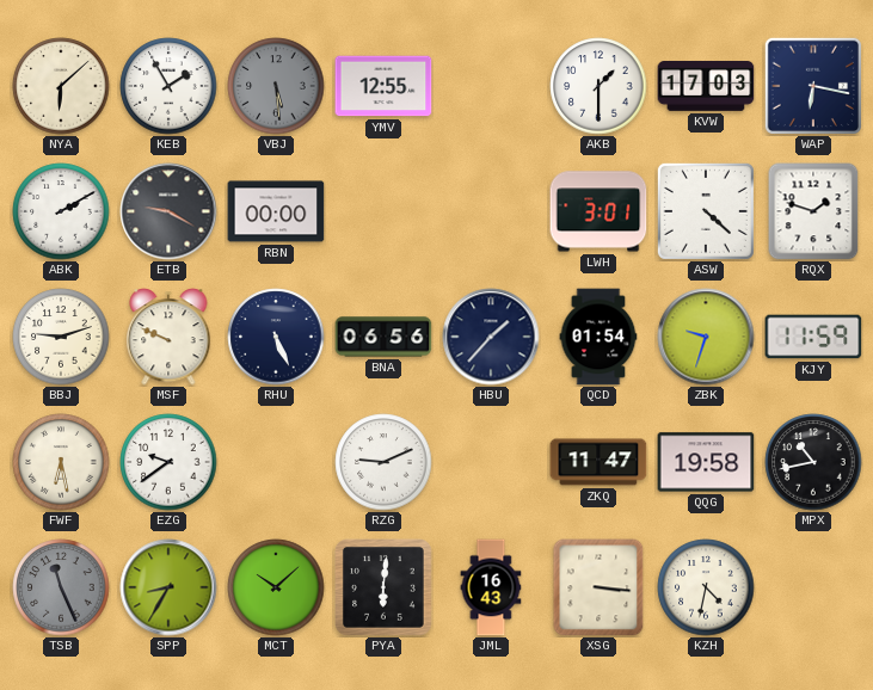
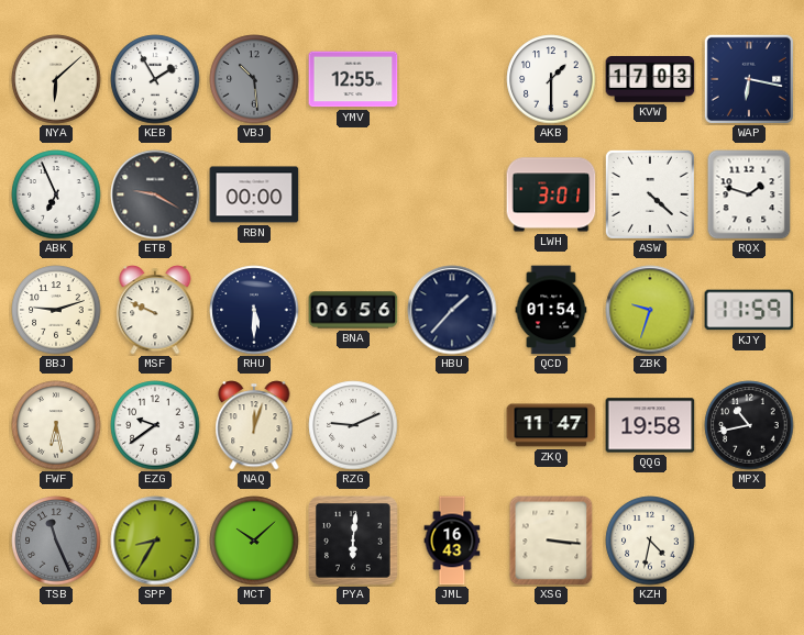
VBJ: 5:29 -> 10:29
ABK: 2:10 -> 6:56
RHU: 5:26 -> 5:30
NAQ: none -> 12:03
